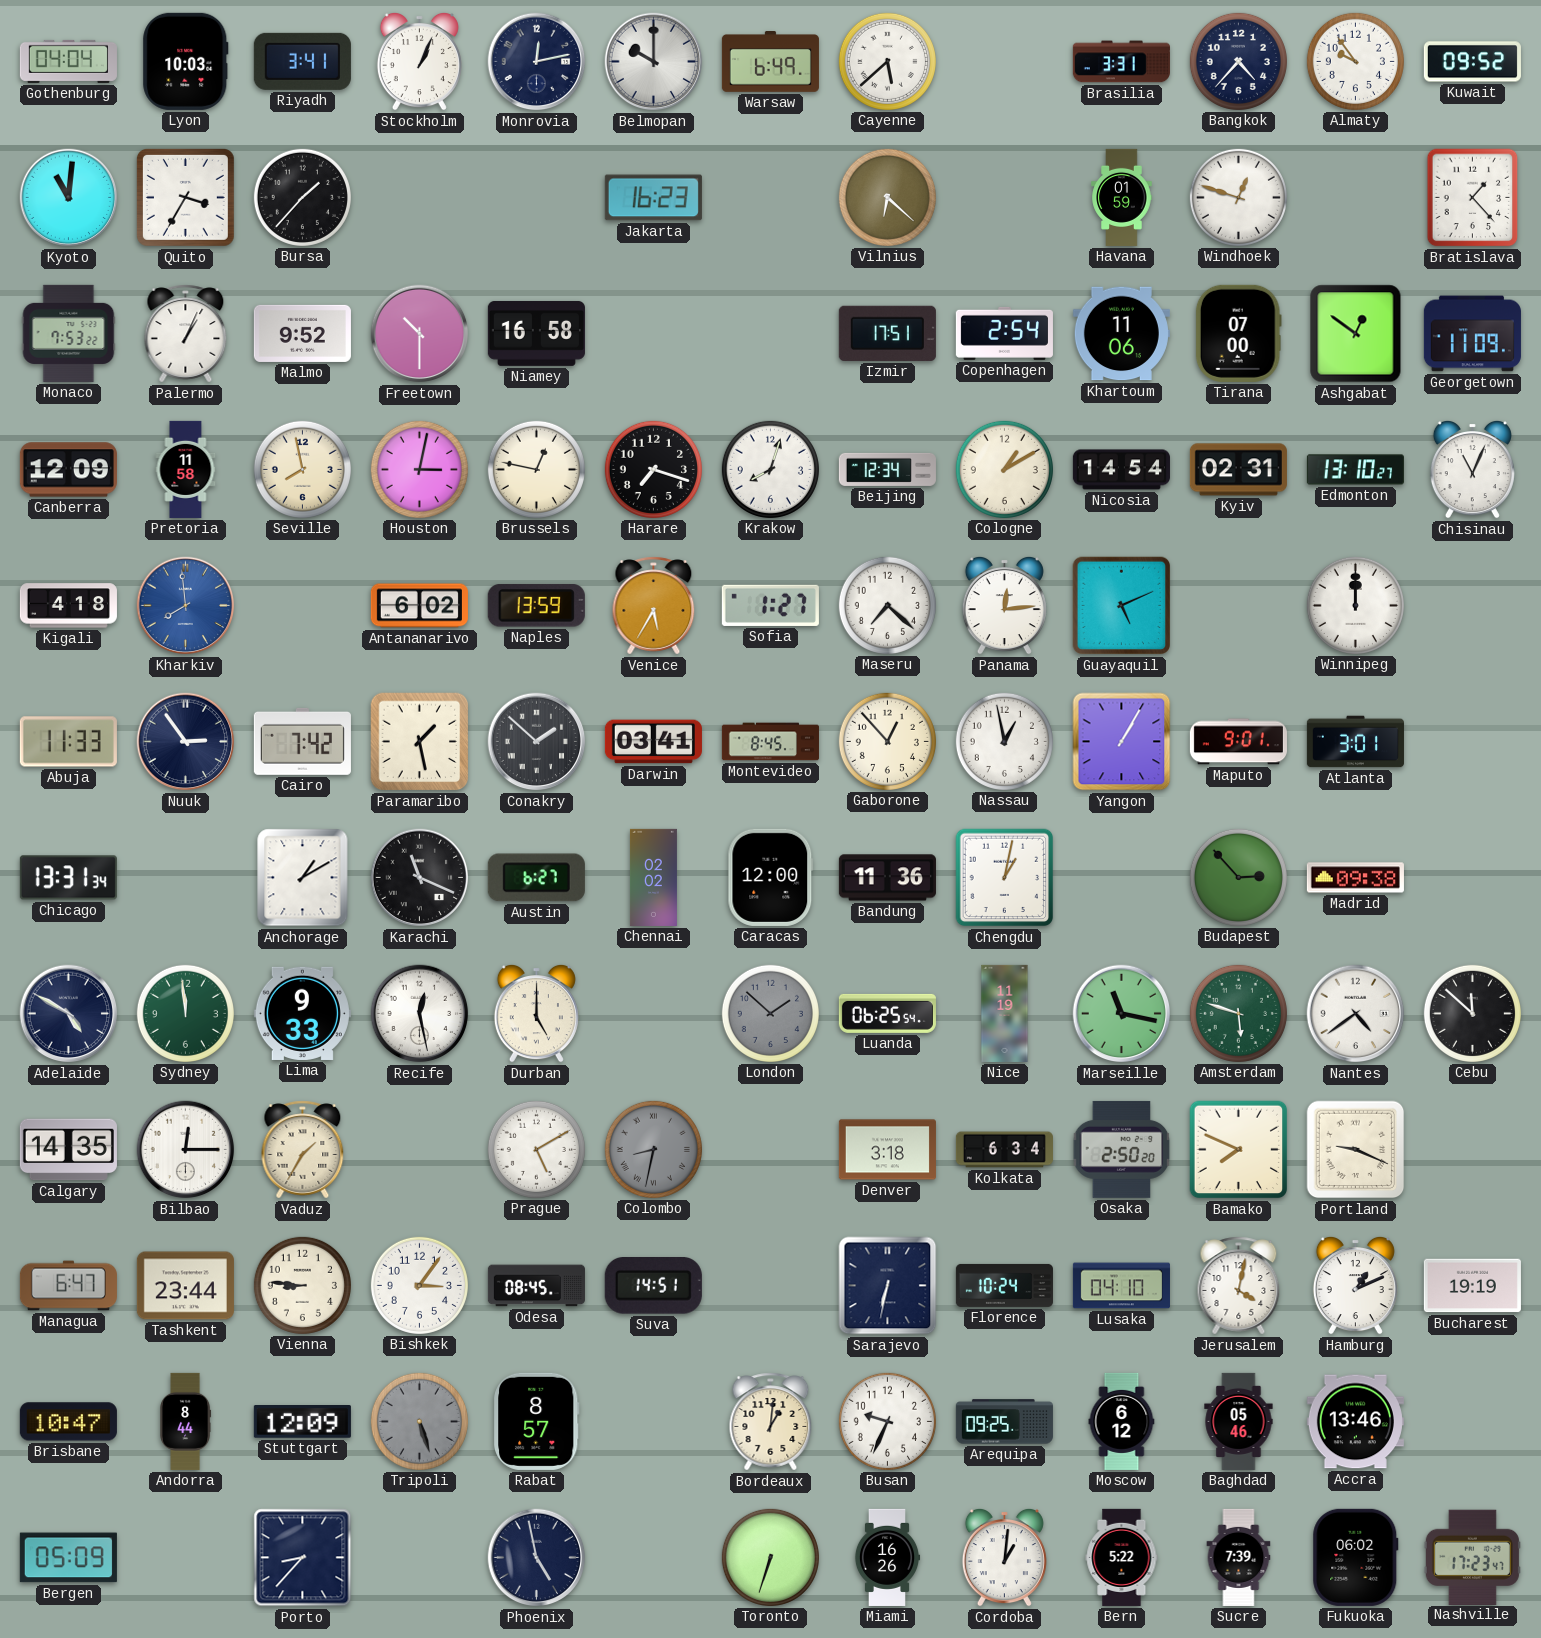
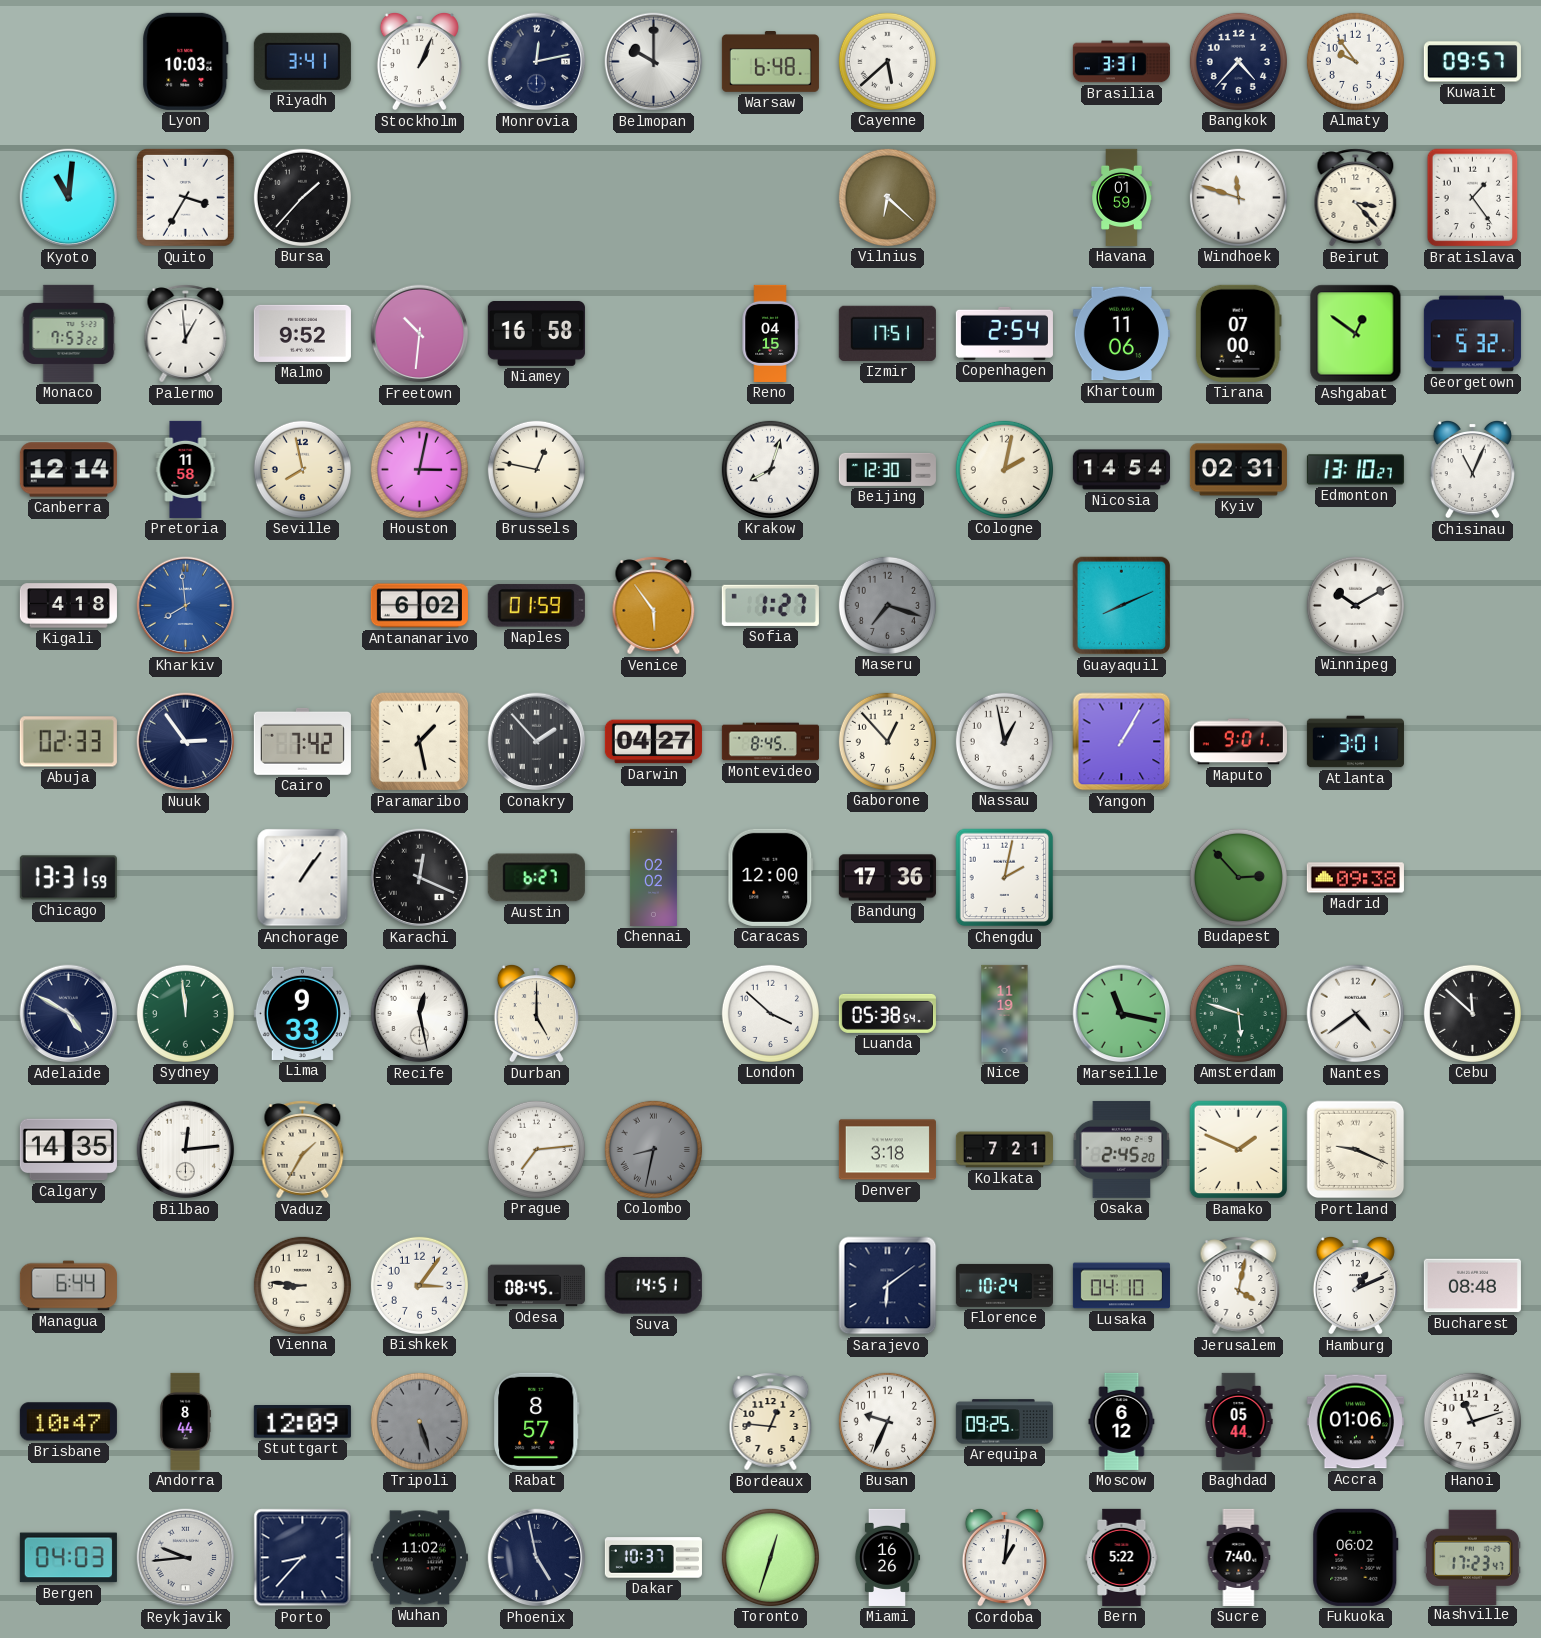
Gothenburg: 04:04 -> none
Warsaw: 6:49 -> 6:48
Kuwait: 09:52 -> 09:57
Jakarta: 16:23 -> none
Windhoek: 12:48 -> 11:48
Beirut: none -> 3:23
Bratislava: 1:23 -> 1:24
Palermo: 1:04 -> 12:59
Freetown: 10:30 -> 10:31
Reno: none -> 04:15
Georgetown: 11:09 -> 5:32
Canberra: 12:09 -> 12:14
Harare: 7:18 -> none
Beijing: 12:34 -> 12:30
Cologne: 1:10 -> 2:02
Naples: 13:59 -> 01:59
Venice: 5:35 -> 5:54
Maseru: 7:22 -> 7:18
Maseru dial: white -> grey
Panama: 12:14 -> none
Guayaquil: 5:11 -> 8:11
Winnipeg: 12:00 -> 10:10
Abuja: 11:33 -> 02:33
Conakry: 1:52 -> 1:53
Darwin: 03:41 -> 04:27
Chicago: 13:31:34 -> 13:31:59
Anchorage: 1:10 -> 1:06
Karachi: 11:19 -> 12:19
Bandung: 11:36 -> 17:36
Chengdu: 1:02 -> 2:02
London: 1:52 -> 3:52
London dial: grey -> white
Luanda: 06:25 -> 05:38
Bilbao: 12:15 -> 12:14
Prague: 5:10 -> 7:14
Kolkata: 6:34 -> 7:21
Osaka: 2:50 -> 2:45
Bamako: 7:49 -> 1:49
Managua: 6:47 -> 6:44
Tashkent: 23:44 -> none
Sarajevo: 6:32 -> 6:09
Bucharest: 19:19 -> 08:48
Bordeaux: 1:01 -> 12:46
Baghdad: 05:46 -> 05:44
Accra: 13:46 -> 01:06
Hanoi: none -> 11:12
Bergen: 05:09 -> 04:03
Reykjavik: none -> 9:44
Wuhan: none -> 11:02
Dakar: none -> 10:37
Toronto: 6:33 -> 12:33
Sucre: 7:39 -> 7:40
